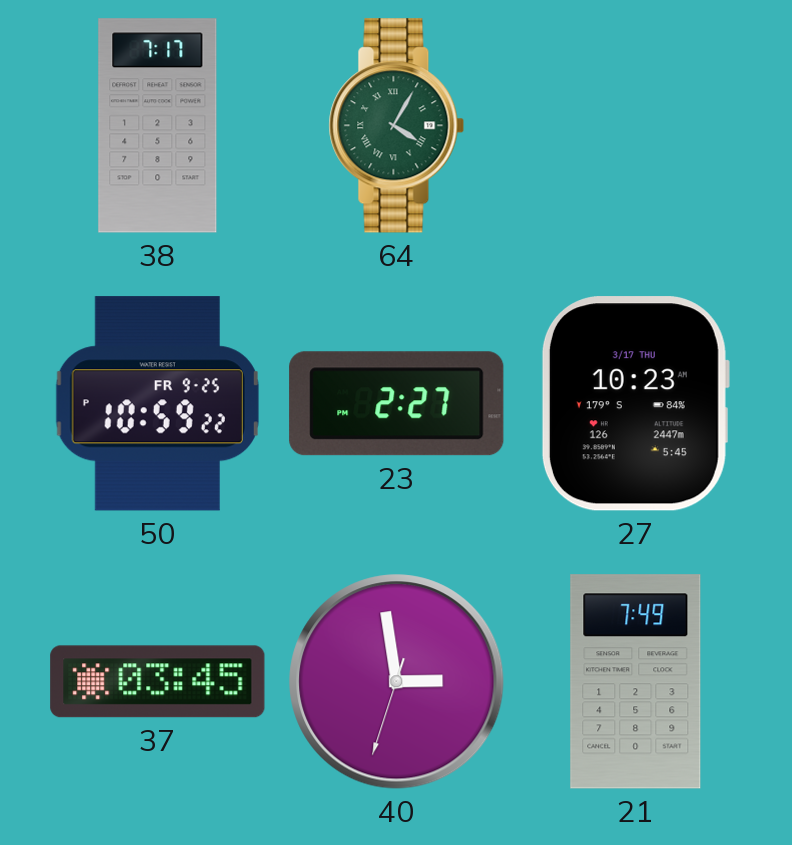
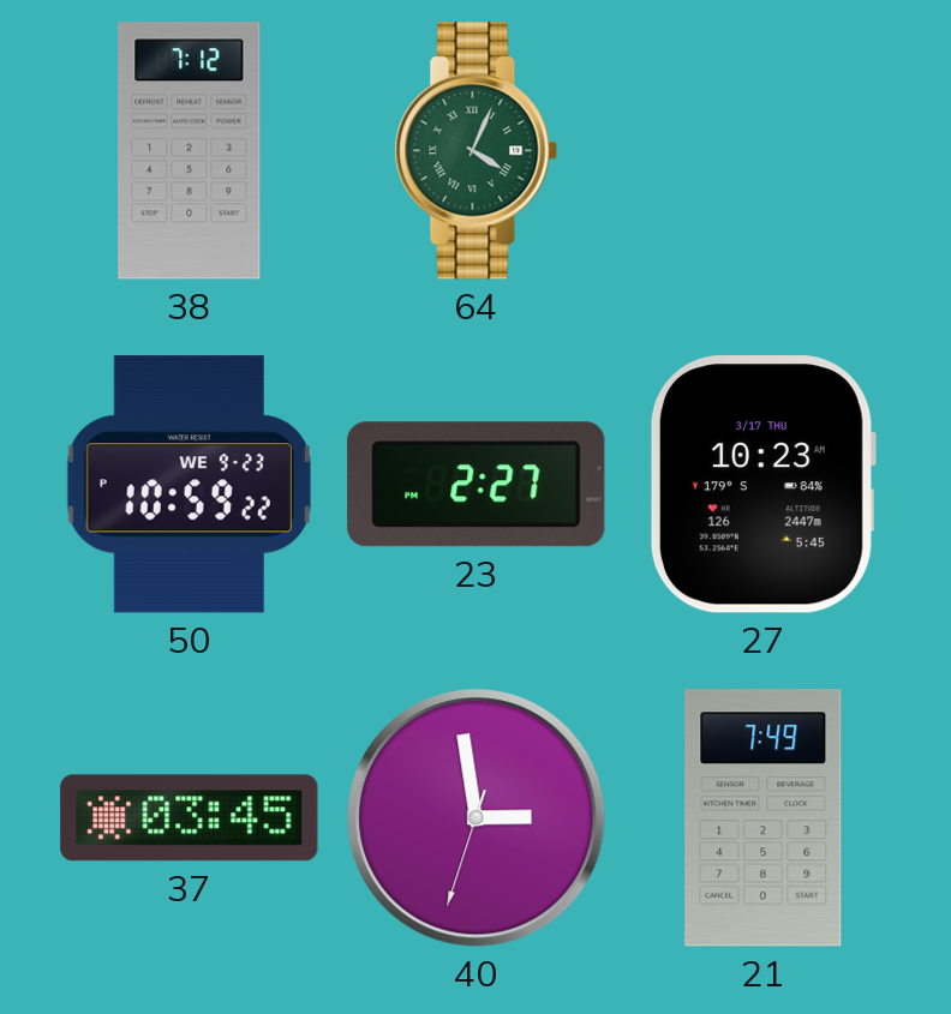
38: 7:17 -> 7:12
64: 4:05 -> 4:04
50 date: FR 9-25 -> WE 9-23
